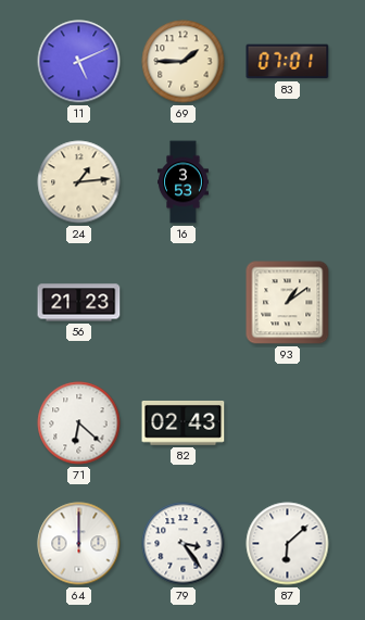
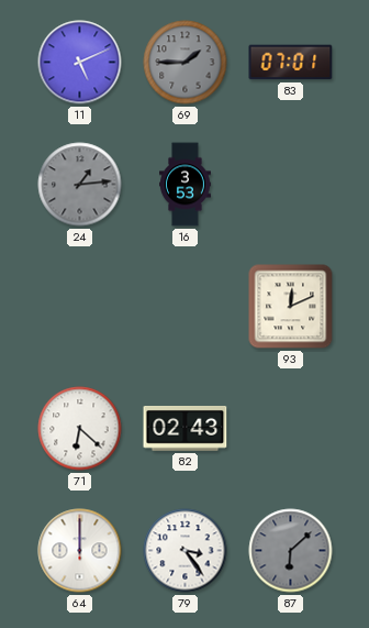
69 dial: cream -> grey
24 dial: cream -> grey
56: 21:23 -> none
93: 1:09 -> 12:11
87 dial: white -> grey
